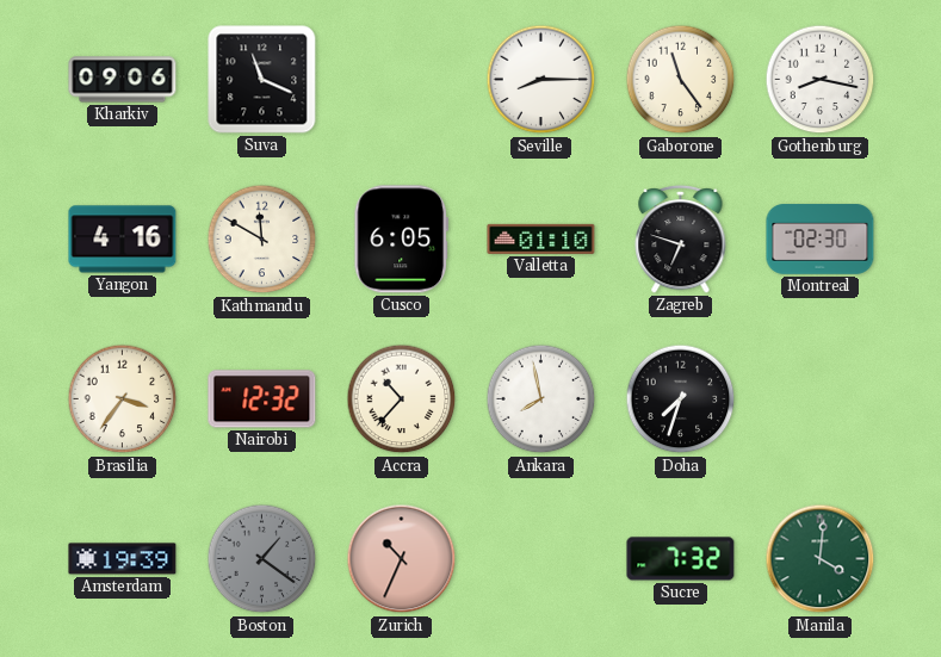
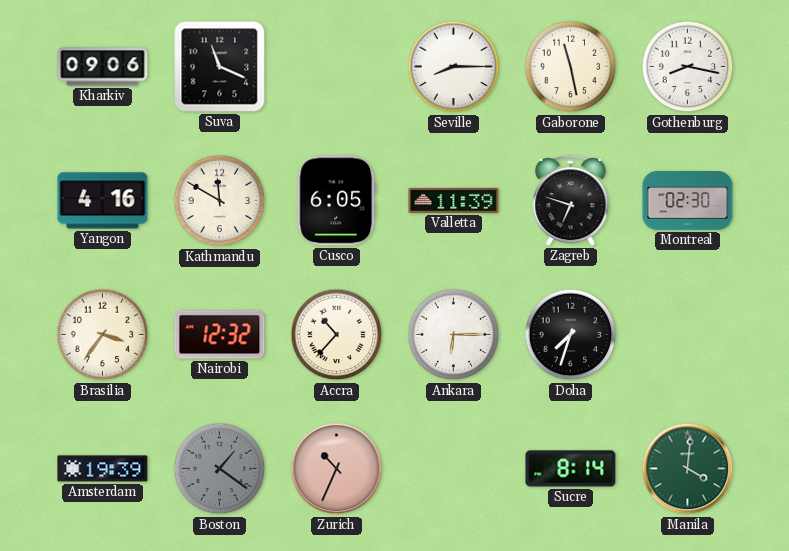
Gaborone: 11:24 -> 11:28
Valletta: 01:10 -> 11:39
Ankara: 7:58 -> 6:15
Sucre: 7:32 -> 8:14
